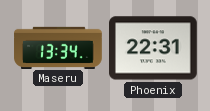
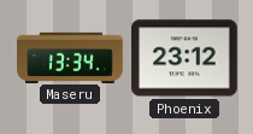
Phoenix: 22:31 -> 23:12
